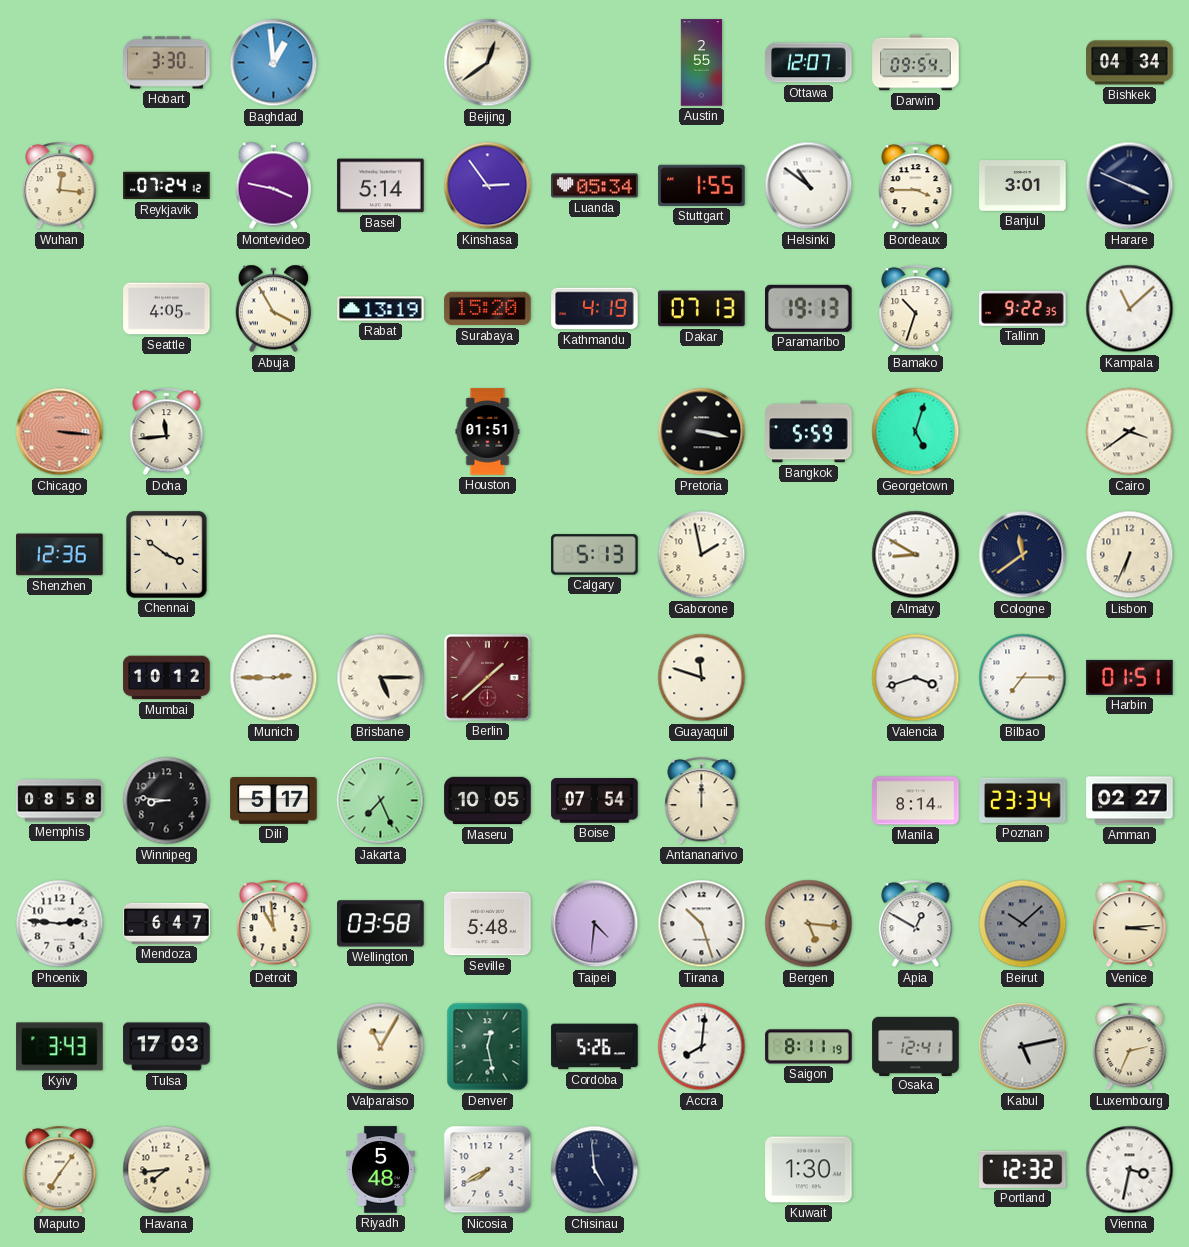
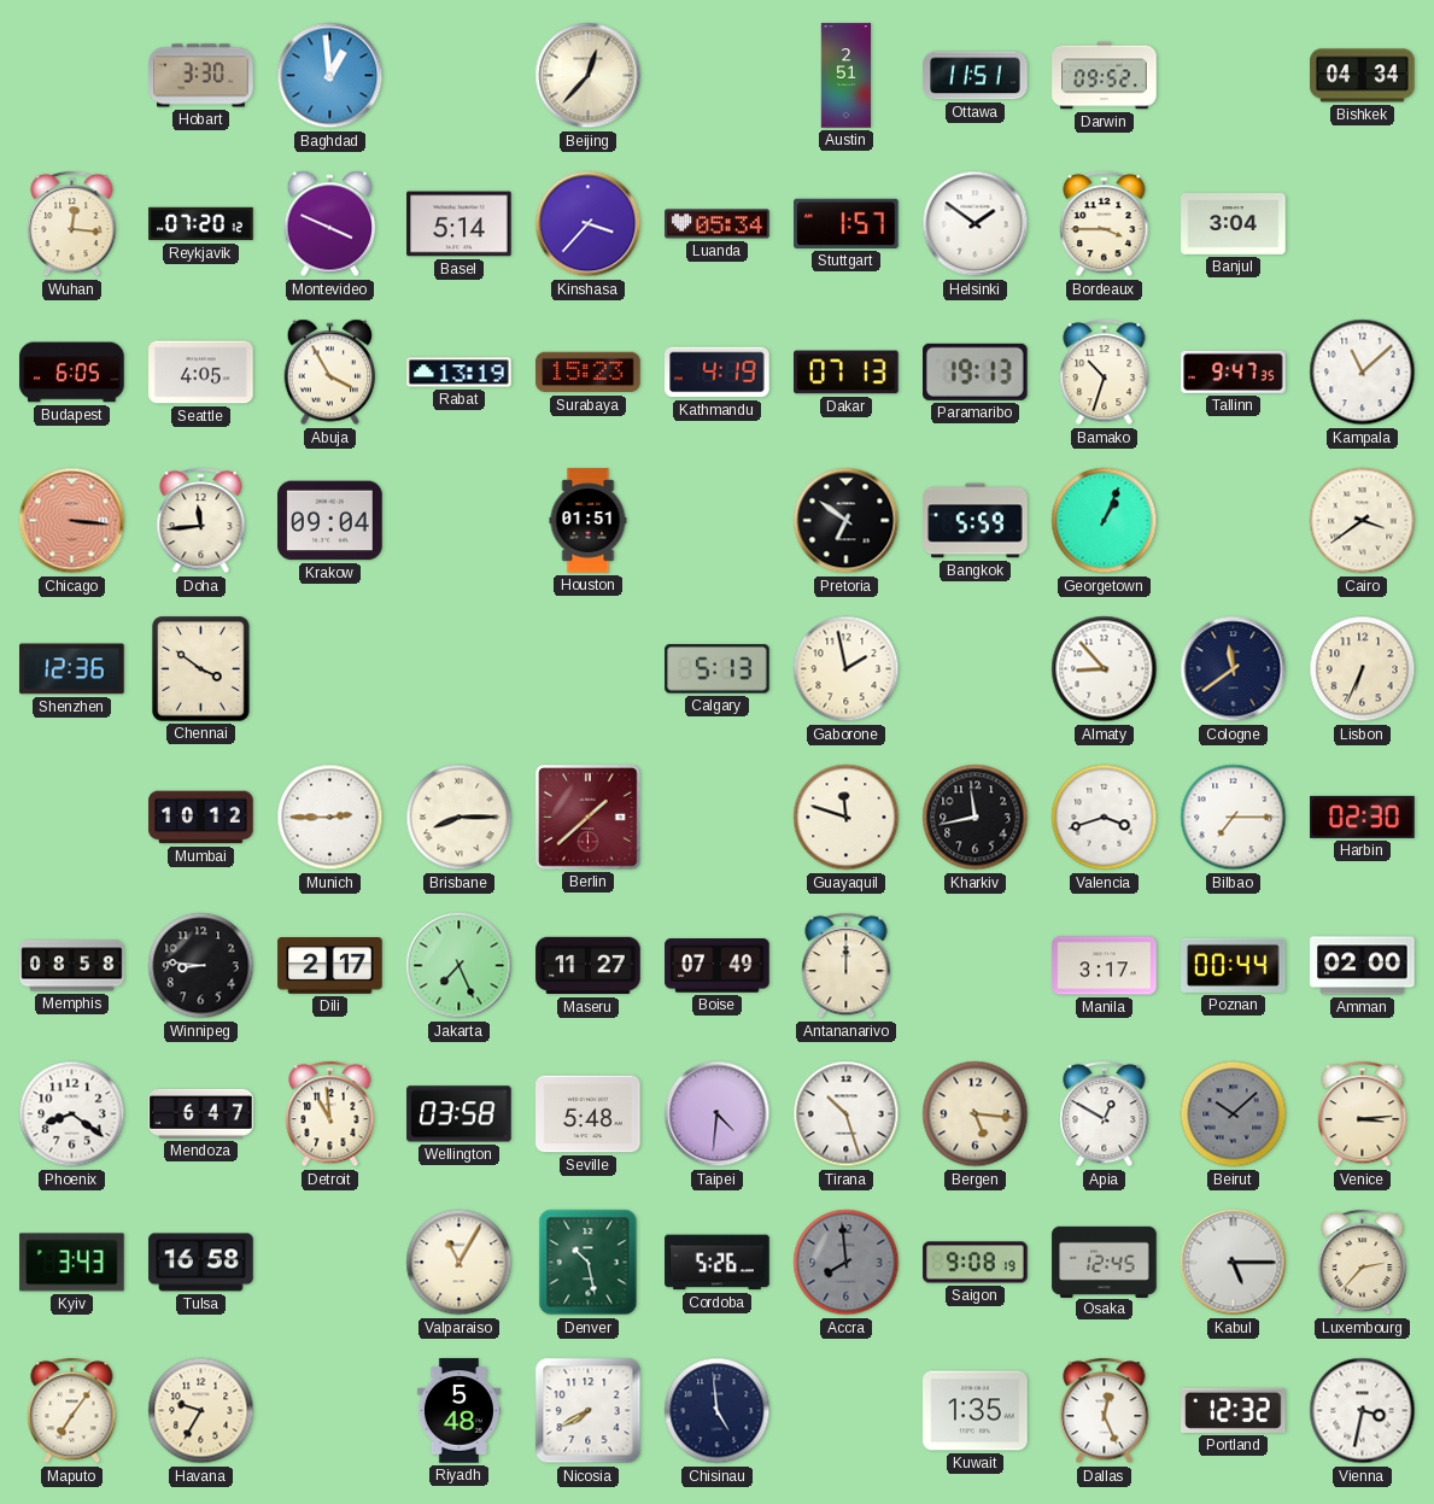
Beijing: 12:39 -> 12:37
Austin: 2:55 -> 2:51
Ottawa: 12:07 -> 11:51
Darwin: 09:54 -> 09:52
Reykjavik: 07:24 -> 07:20
Montevideo: 3:47 -> 3:49
Kinshasa: 2:54 -> 3:37
Stuttgart: 1:55 -> 1:57
Helsinki: 10:51 -> 1:51
Banjul: 3:01 -> 3:04
Harare: 3:49 -> none
Budapest: none -> 6:05
Surabaya: 15:20 -> 15:23
Tallinn: 9:22 -> 9:47
Krakow: none -> 09:04
Pretoria: 3:17 -> 6:51
Georgetown: 5:03 -> 1:04
Almaty: 8:50 -> 8:53
Brisbane: 5:15 -> 8:15
Kharkiv: none -> 11:43
Harbin: 01:51 -> 02:30
Dili: 5:17 -> 2:17
Maseru: 10:05 -> 11:27
Boise: 07:54 -> 07:49
Manila: 8:14 -> 3:17
Poznan: 23:34 -> 00:44
Amman: 02:27 -> 02:00
Phoenix: 2:46 -> 8:21
Tulsa: 17:03 -> 16:58
Denver: 12:28 -> 10:28
Accra: 8:01 -> 7:59
Accra dial: white -> grey
Saigon: 8:11 -> 9:08
Osaka: 12:41 -> 12:45
Kabul: 5:13 -> 5:15
Luxembourg: 2:34 -> 2:37
Havana: 7:44 -> 9:35
Kuwait: 1:30 -> 1:35
Dallas: none -> 12:26
